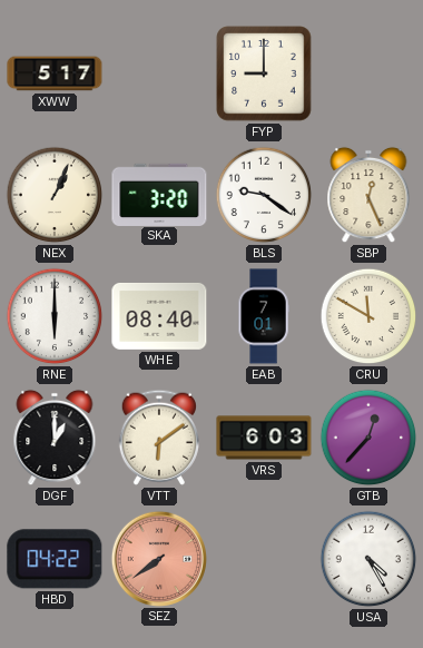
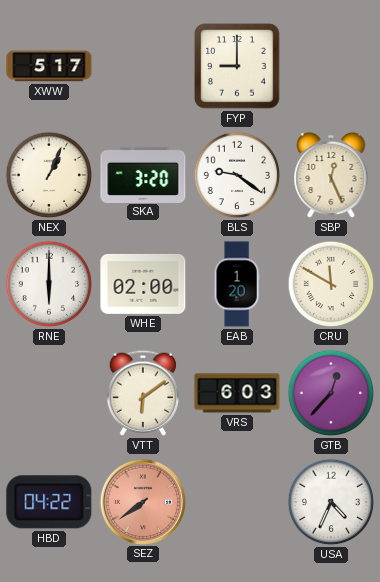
WHE: 08:40 -> 02:00
EAB: 7:01 -> 1:20
DGF: 1:00 -> none
USA: 4:25 -> 4:34
